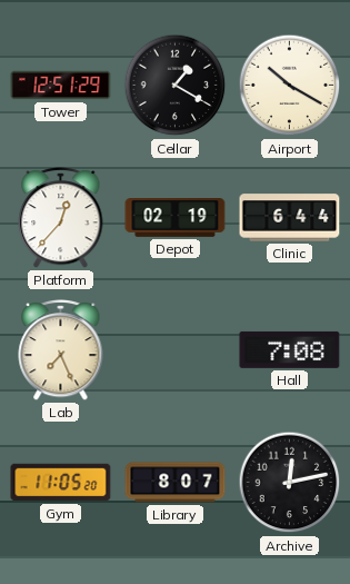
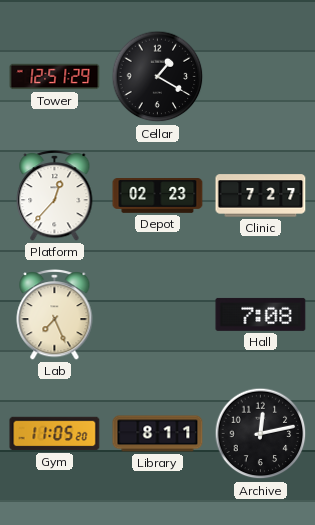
Airport: 10:20 -> none
Depot: 02:19 -> 02:23
Clinic: 6:44 -> 7:27
Library: 8:07 -> 8:11
